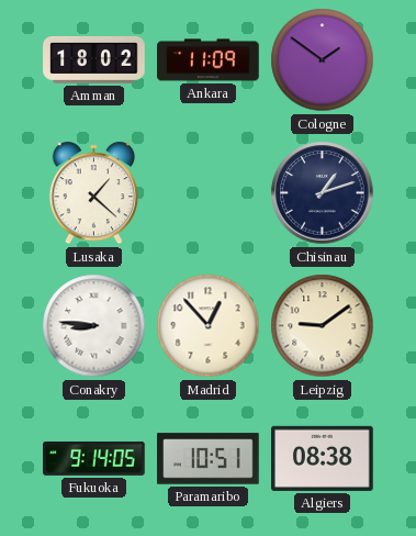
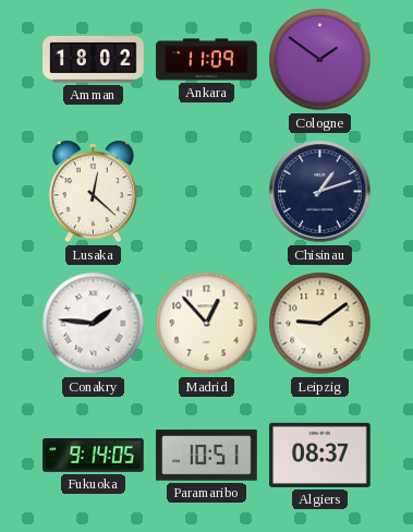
Lusaka: 1:22 -> 12:22
Conakry: 8:46 -> 1:46
Algiers: 08:38 -> 08:37
